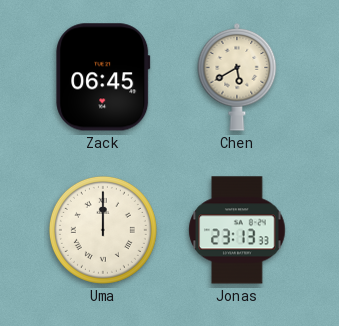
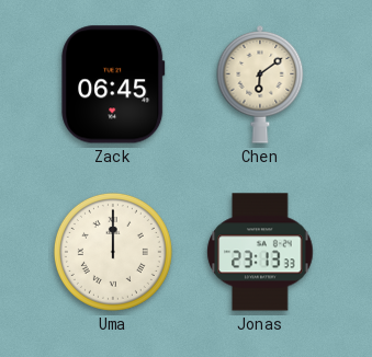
Chen: 5:40 -> 6:09
